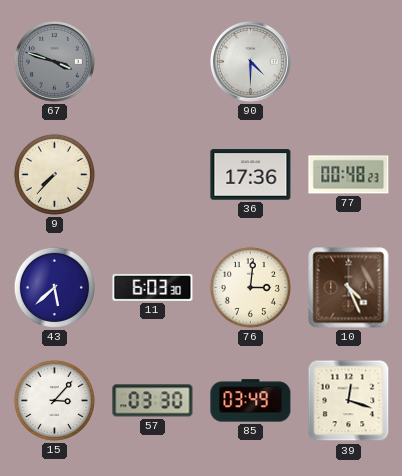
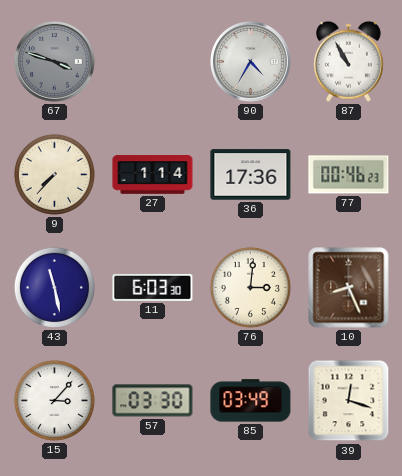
90: 4:30 -> 4:35
87: none -> 10:55
27: none -> 1:14
77: 00:48 -> 00:46
43: 5:38 -> 11:28
10: 4:26 -> 8:26
